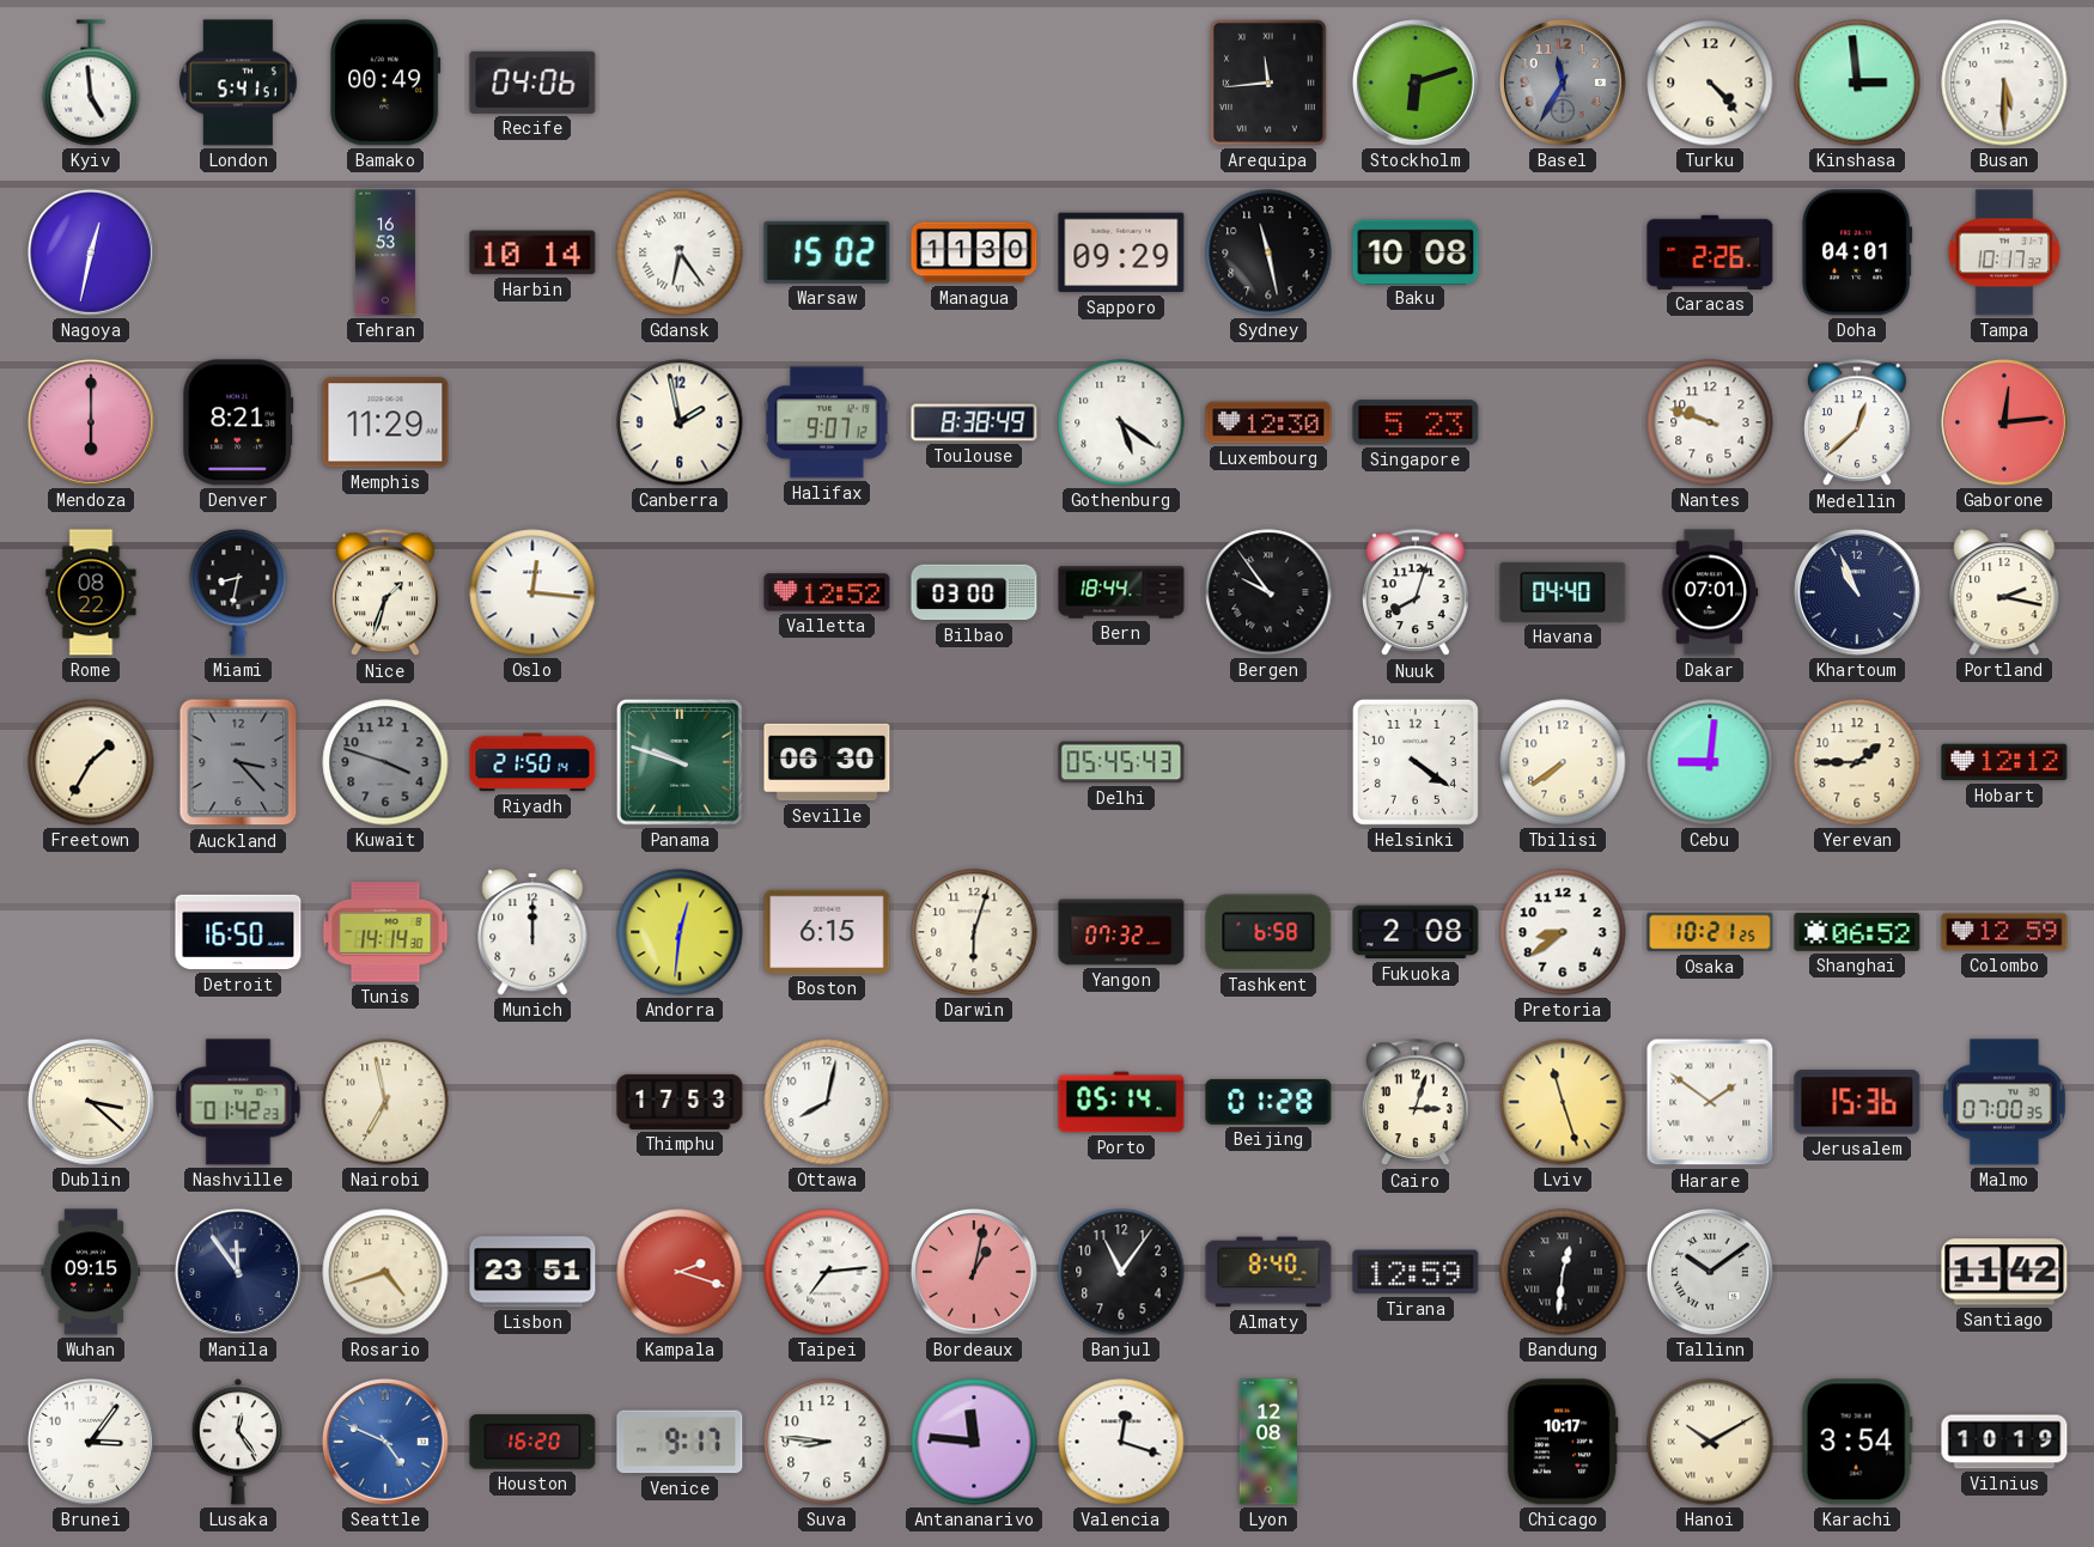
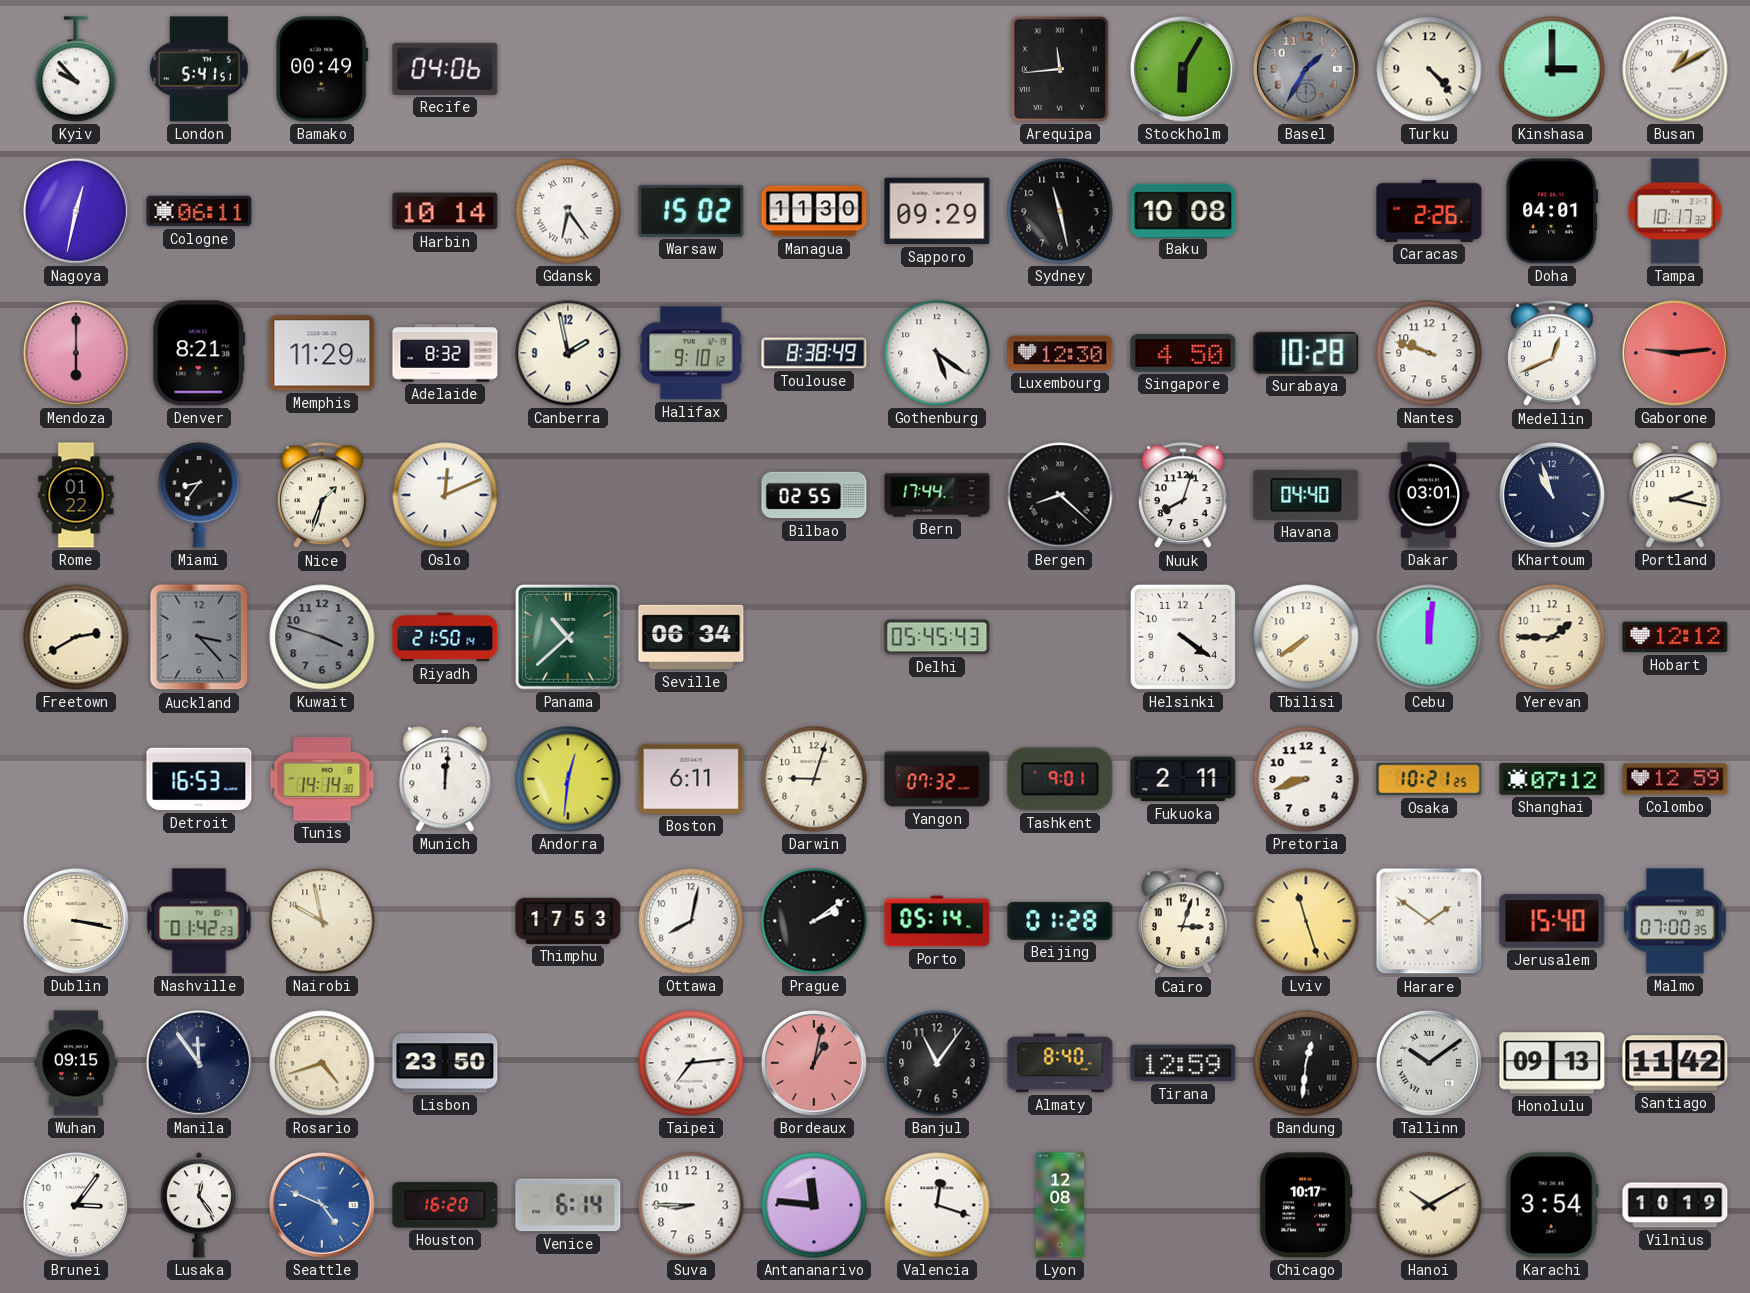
Kyiv: 4:59 -> 9:53
Stockholm: 6:12 -> 6:05
Basel: 11:35 -> 1:35
Kinshasa: 2:59 -> 3:00
Busan: 5:30 -> 1:10
Cologne: none -> 06:11
Tehran: 16:53 -> none
Adelaide: none -> 8:32
Halifax: 9:07 -> 9:10
Singapore: 5:23 -> 4:50
Surabaya: none -> 10:28
Medellin: 12:38 -> 12:41
Gaborone: 12:14 -> 9:14
Rome: 08:22 -> 01:22
Miami: 8:32 -> 8:36
Oslo: 12:16 -> 12:11
Valletta: 12:52 -> none
Bilbao: 03:00 -> 02:55
Bern: 18:44 -> 17:44
Bergen: 9:54 -> 8:22
Dakar: 07:01 -> 03:01
Khartoum: 10:56 -> 10:57
Freetown: 1:35 -> 2:40
Panama: 9:48 -> 10:38
Seville: 06:30 -> 06:34
Cebu: 9:01 -> 12:01
Detroit: 16:50 -> 16:53
Munich: 12:00 -> 12:01
Boston: 6:15 -> 6:11
Darwin: 6:03 -> 9:03
Tashkent: 6:58 -> 9:01
Fukuoka: 2:08 -> 2:11
Pretoria: 8:39 -> 8:42
Shanghai: 06:52 -> 07:12
Dublin: 3:22 -> 3:17
Nairobi: 6:58 -> 9:58
Prague: none -> 2:09
Jerusalem: 15:36 -> 15:40
Lisbon: 23:51 -> 23:50
Kampala: 2:18 -> none
Honolulu: none -> 09:13
Venice: 9:17 -> 6:14
Suva: 8:46 -> 8:45
